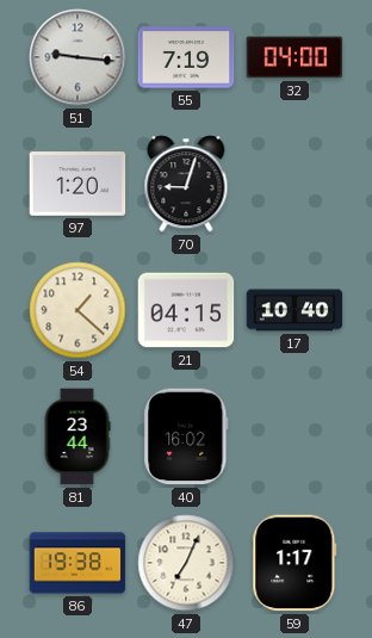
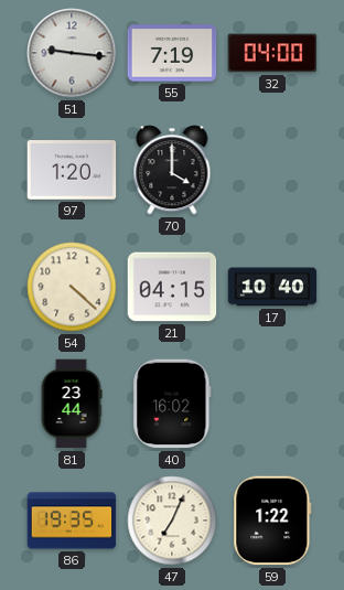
70: 9:03 -> 4:00
54: 1:22 -> 4:22
86: 19:38 -> 19:35
59: 1:17 -> 1:22
